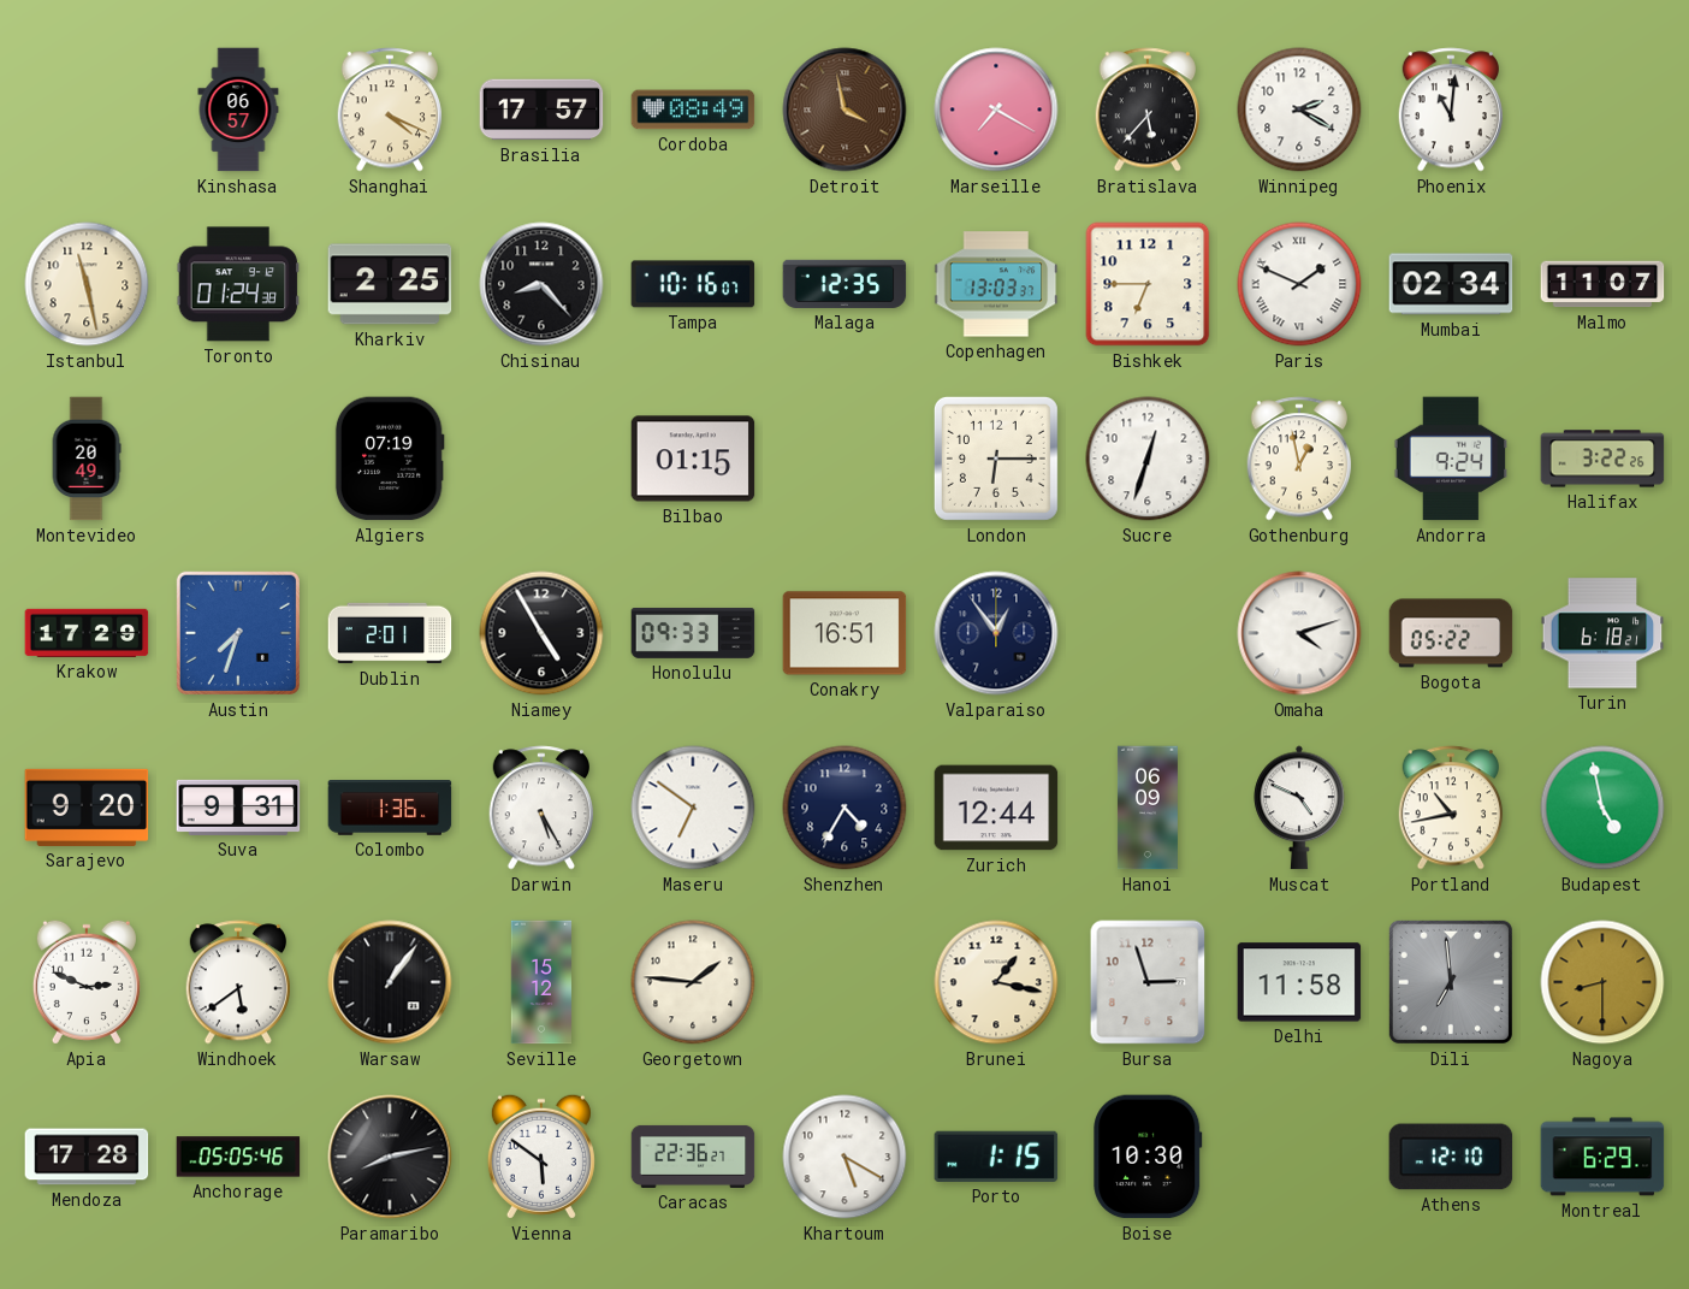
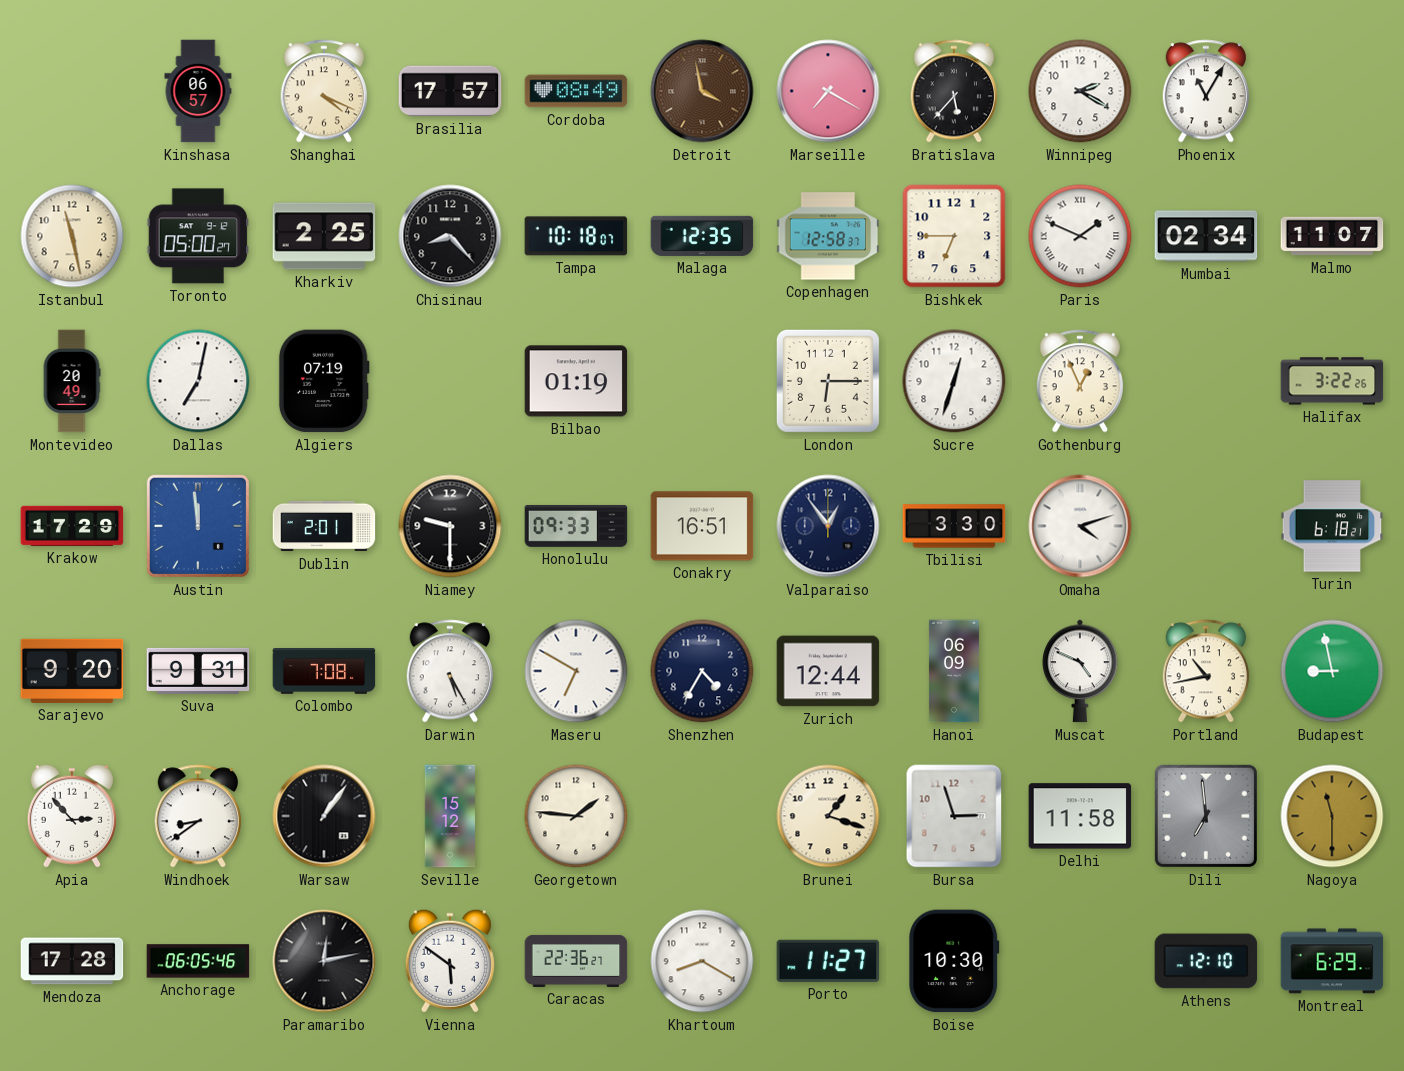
Phoenix: 11:01 -> 11:05
Toronto: 01:24 -> 05:00
Tampa: 10:16 -> 10:18
Copenhagen: 13:03 -> 12:58
Dallas: none -> 7:02
Bilbao: 01:15 -> 01:19
Gothenburg: 12:58 -> 12:56
Andorra: 9:24 -> none
Austin: 7:33 -> 11:59
Niamey: 4:55 -> 9:30
Tbilisi: none -> 3:30
Bogota: 05:22 -> none
Colombo: 1:36 -> 7:08
Maseru: 6:51 -> 6:50
Budapest: 4:58 -> 8:58
Apia: 2:49 -> 2:53
Windhoek: 5:39 -> 8:39
Brunei: 1:17 -> 1:18
Nagoya: 8:30 -> 11:30
Anchorage: 05:05 -> 06:05
Paramaribo: 8:13 -> 12:13
Khartoum: 5:20 -> 8:20
Porto: 1:15 -> 11:27
